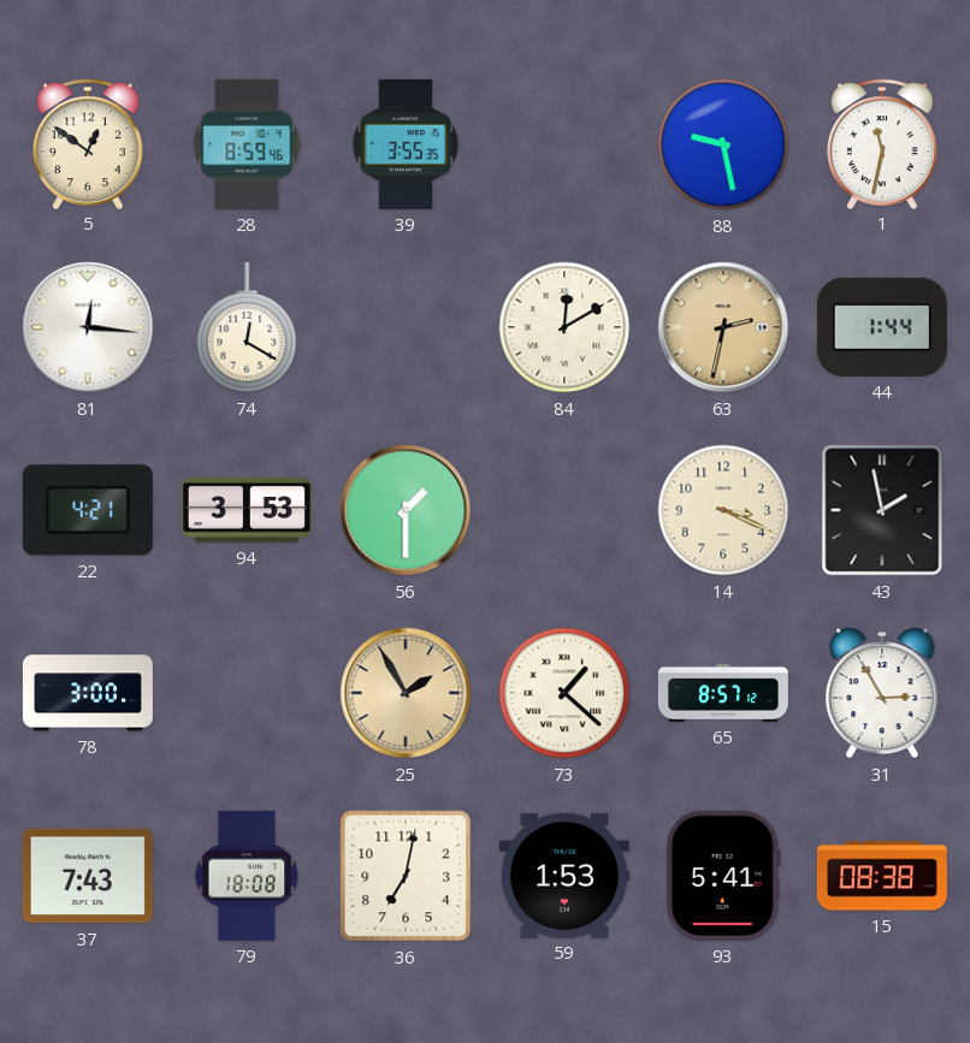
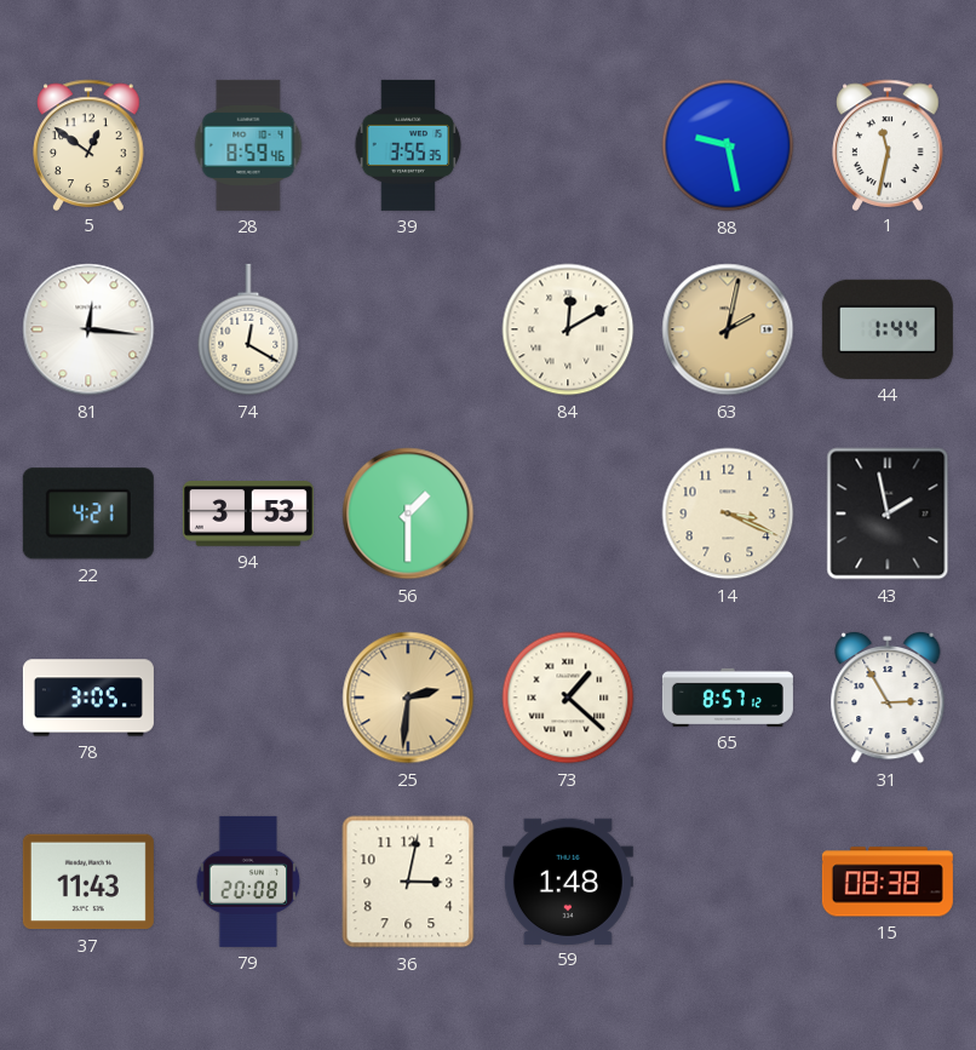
63: 2:32 -> 2:02
78: 3:00 -> 3:05
25: 1:55 -> 2:31
37: 7:43 -> 11:43
79: 18:08 -> 20:08
36: 7:02 -> 3:02
59: 1:53 -> 1:48
93: 5:41 -> none
